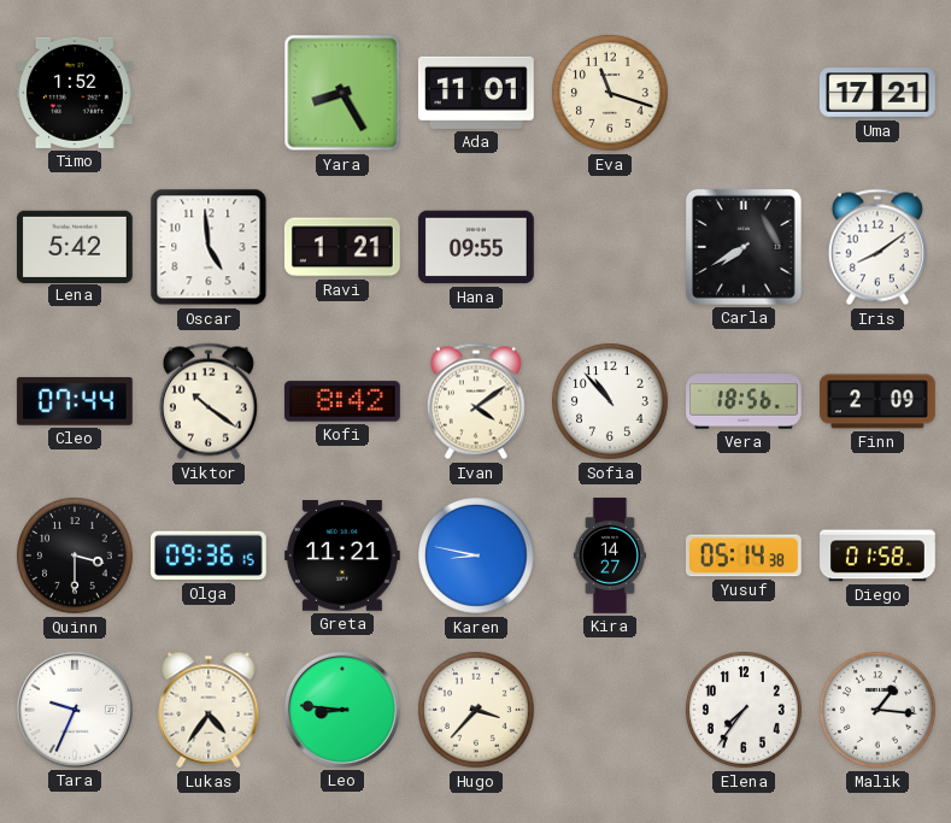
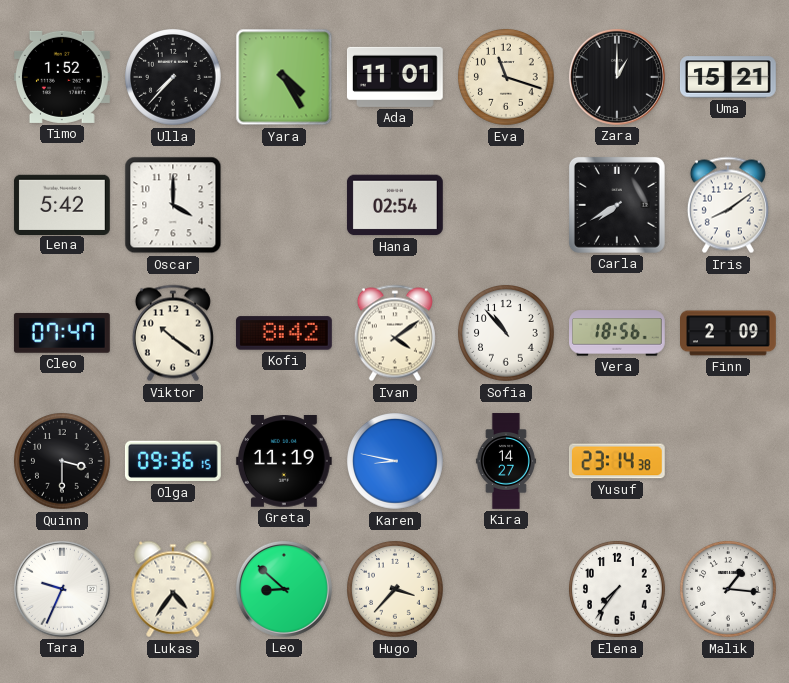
Ulla: none -> 7:37
Yara: 8:25 -> 4:25
Zara: none -> 1:00
Uma: 17:21 -> 15:21
Oscar: 4:59 -> 4:00
Ravi: 1:21 -> none
Hana: 09:55 -> 02:54
Cleo: 07:44 -> 07:47
Greta: 11:21 -> 11:19
Yusuf: 05:14 -> 23:14
Diego: 01:58 -> none
Leo: 8:46 -> 8:52
